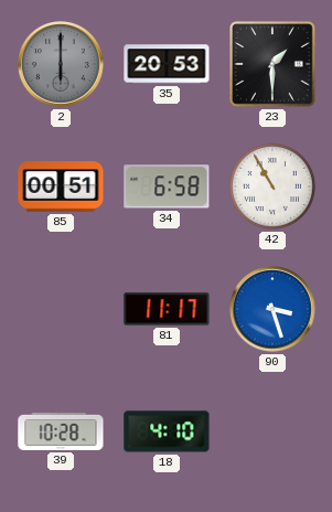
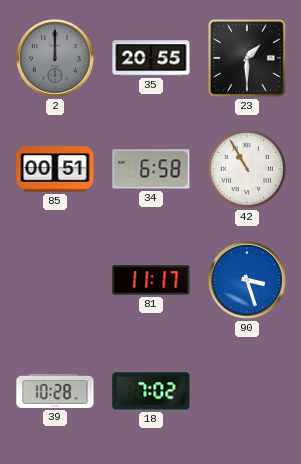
2: 6:00 -> 12:00
35: 20:53 -> 20:55
18: 4:10 -> 7:02
